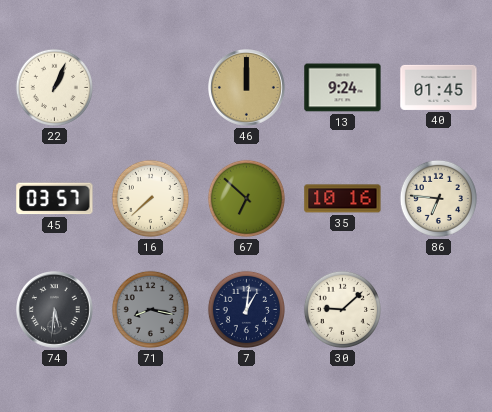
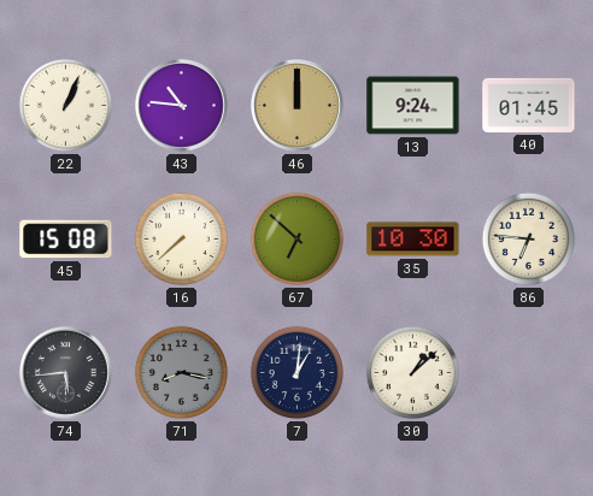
43: none -> 10:46
45: 03:57 -> 15:08
35: 10:16 -> 10:30
74: 5:31 -> 5:44
30: 9:08 -> 1:08
